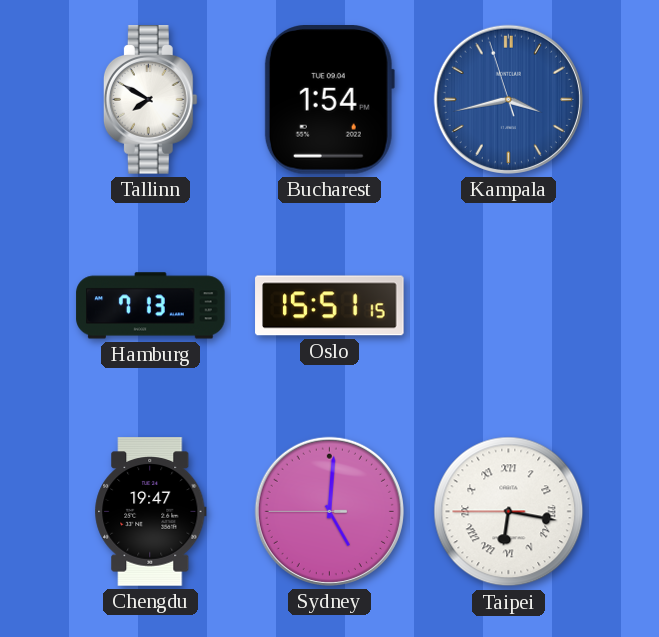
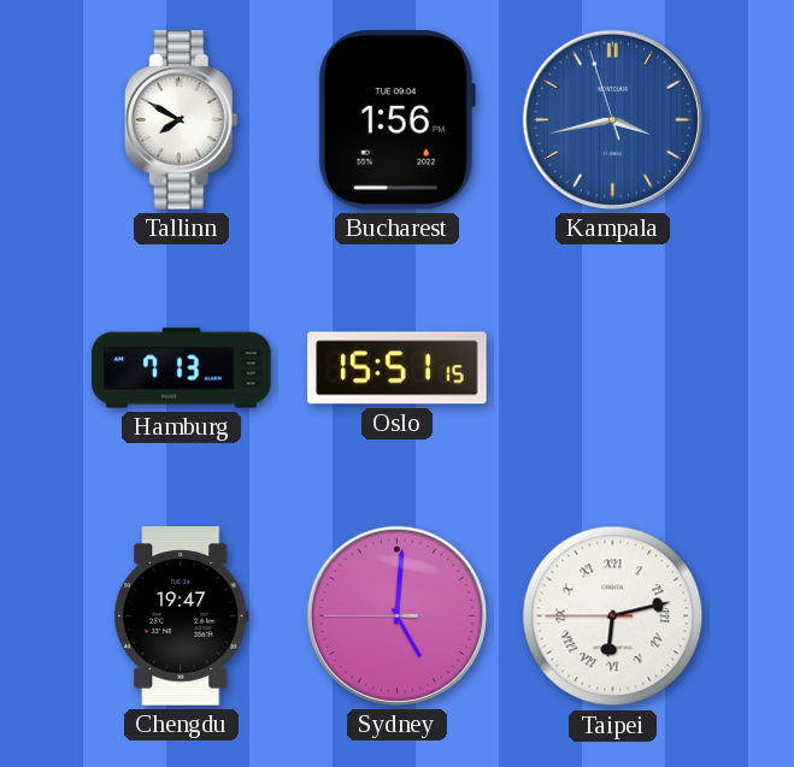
Bucharest: 1:54 -> 1:56
Taipei: 6:16 -> 6:12
